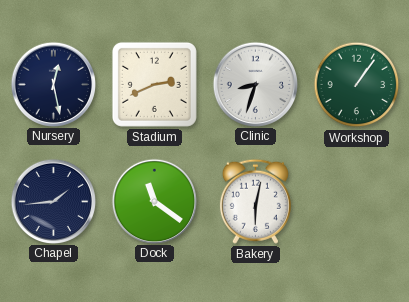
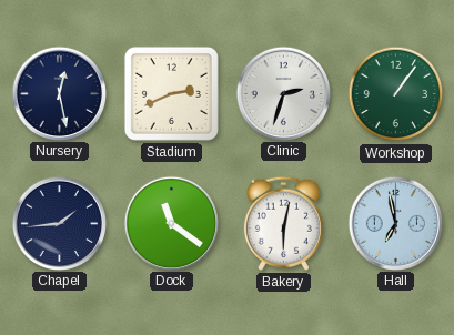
Clinic: 8:33 -> 2:33
Hall: none -> 6:58
